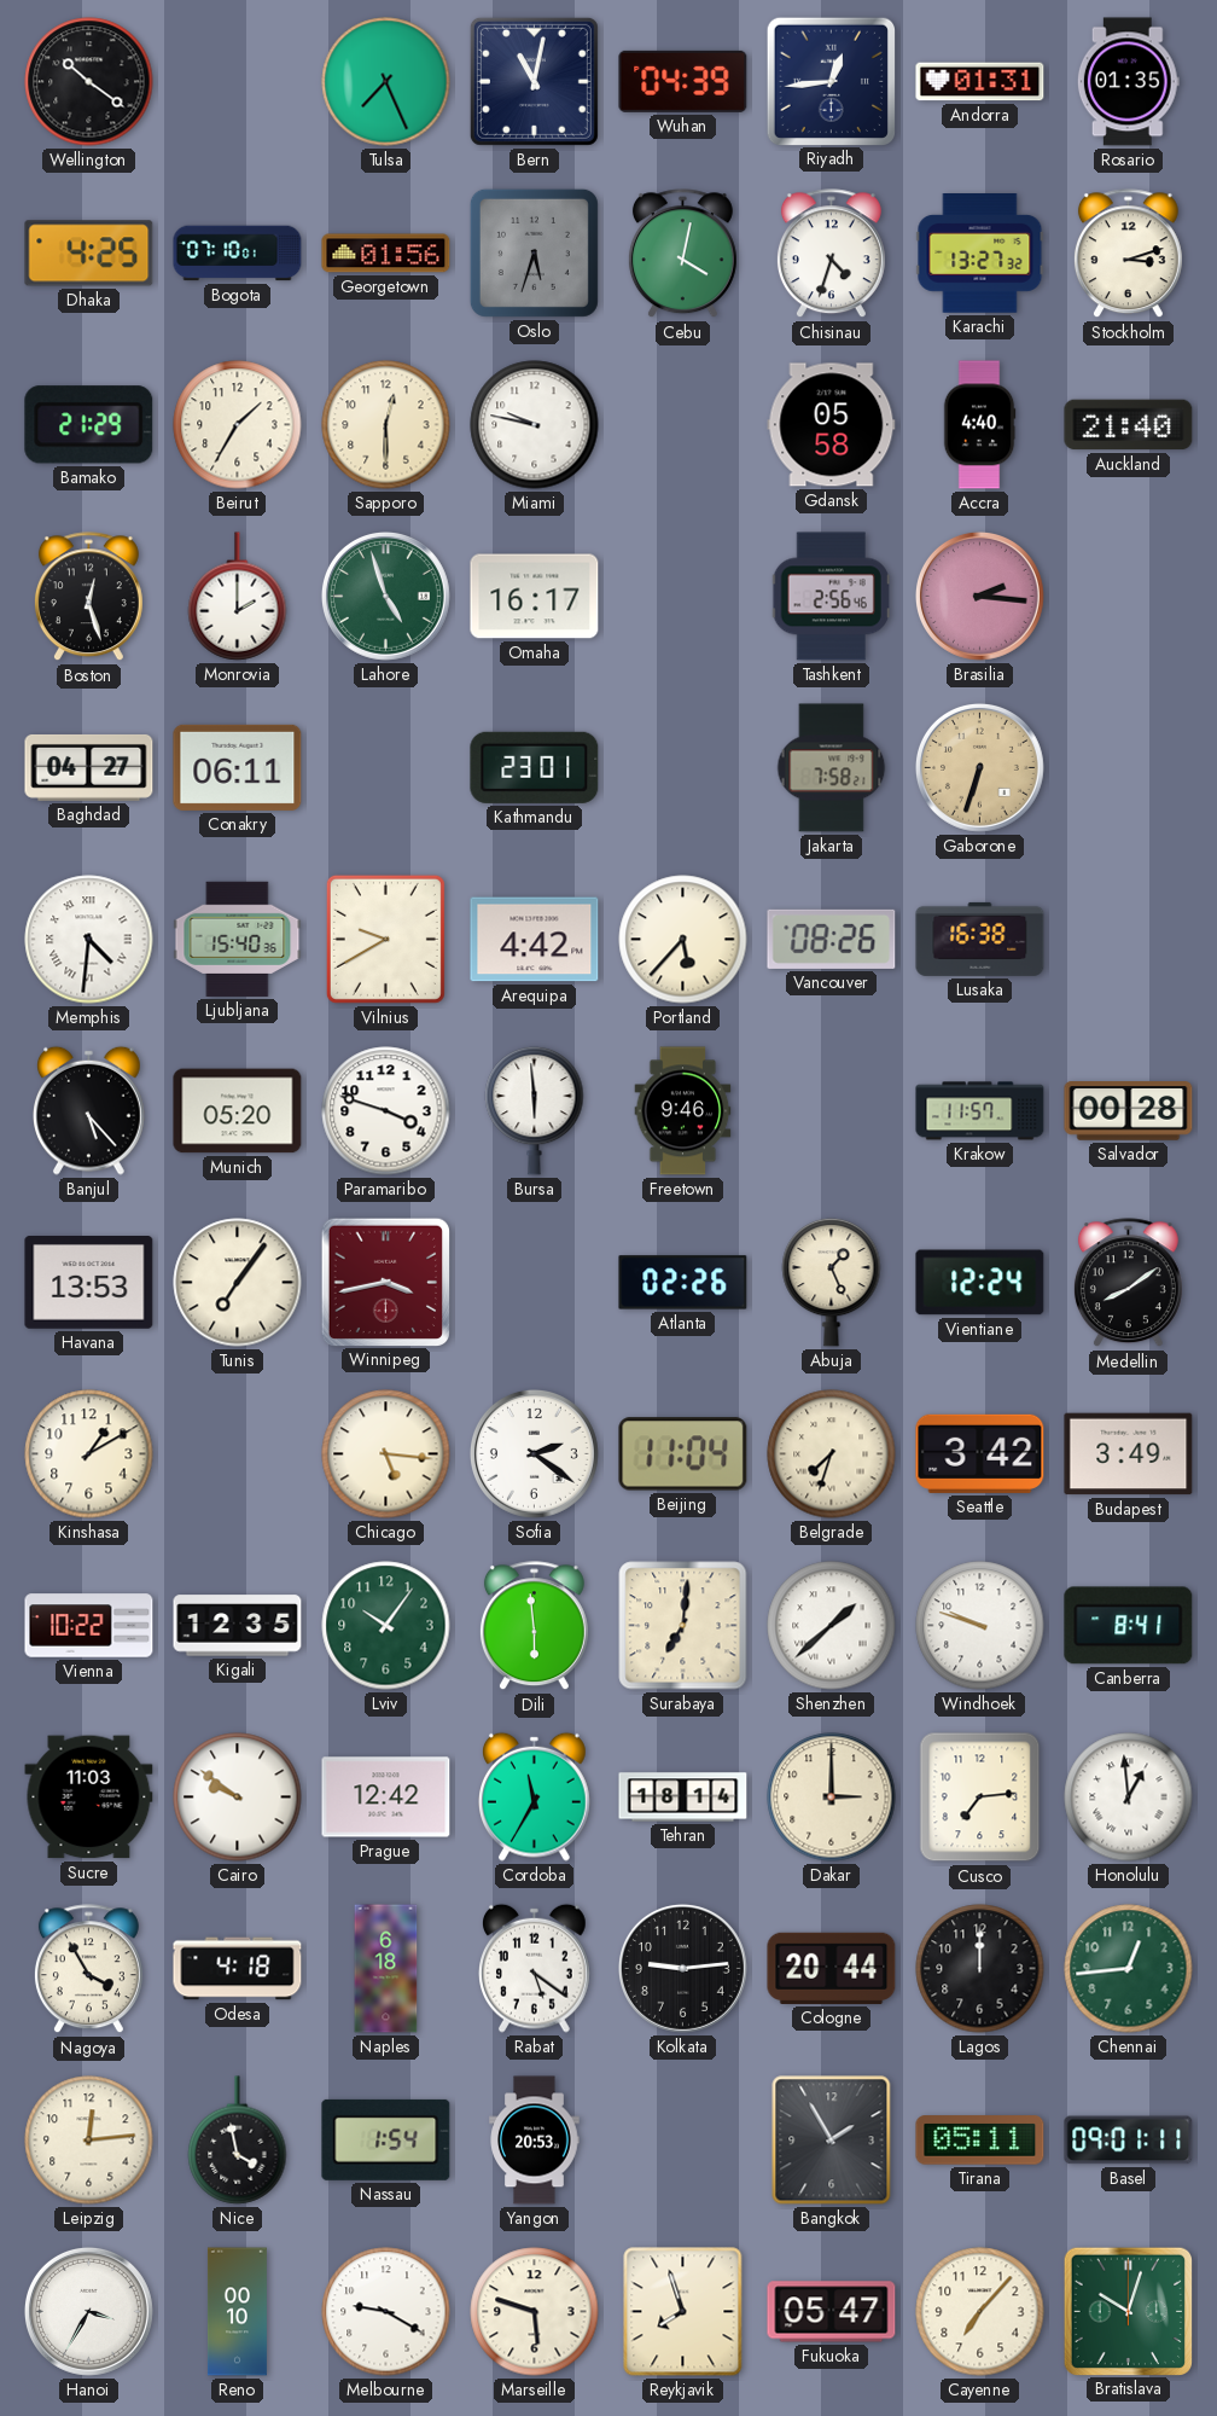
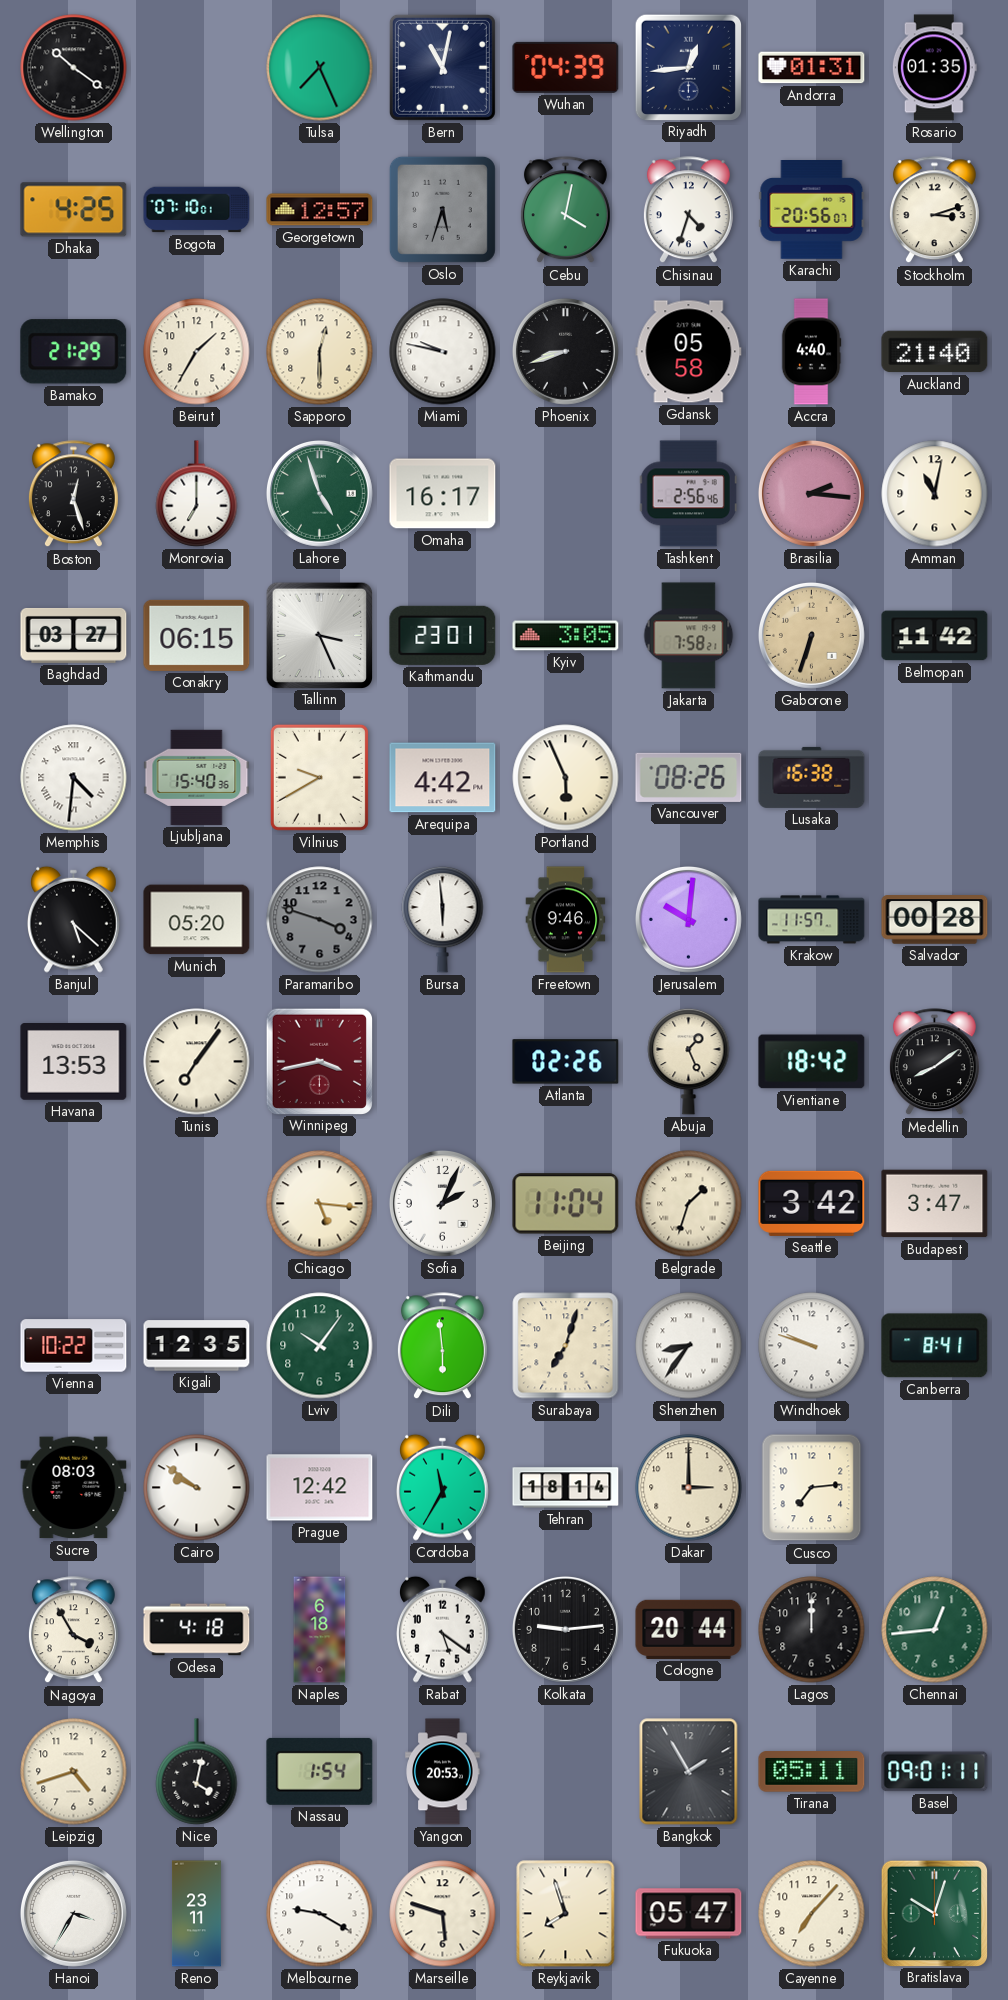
Georgetown: 01:56 -> 12:57
Karachi: 13:27 -> 20:56
Phoenix: none -> 8:42
Monrovia: 2:00 -> 7:00
Amman: none -> 11:02
Baghdad: 04:27 -> 03:27
Conakry: 06:11 -> 06:15
Tallinn: none -> 3:26
Kyiv: none -> 3:05
Belmopan: none -> 11:42
Portland: 5:37 -> 5:56
Banjul: 5:23 -> 5:22
Paramaribo dial: white -> grey
Jerusalem: none -> 10:01
Vientiane: 12:24 -> 18:42
Kinshasa: 1:10 -> none
Sofia: 2:21 -> 2:04
Belgrade: 7:33 -> 1:33
Budapest: 3:49 -> 3:47
Surabaya: 7:01 -> 7:03
Shenzhen: 1:38 -> 8:36
Sucre: 11:03 -> 08:03
Honolulu: 12:59 -> none
Leipzig: 12:14 -> 4:42
Nice: 3:58 -> 4:02
Reno: 00:10 -> 23:11
